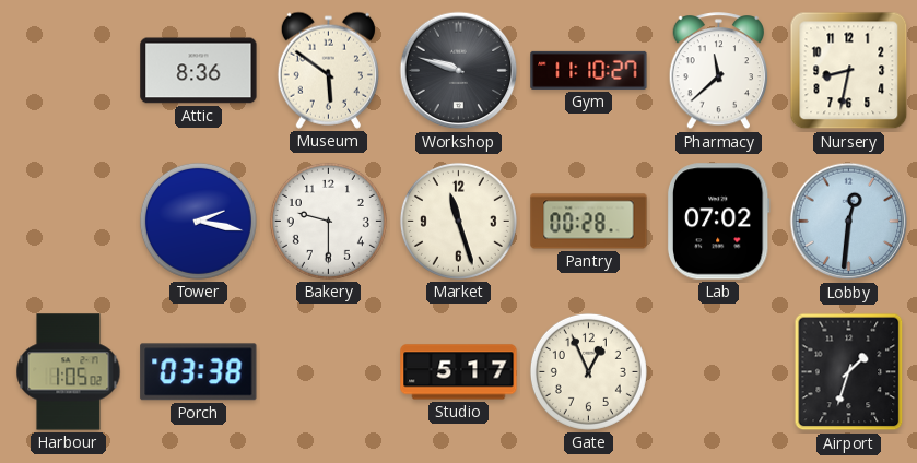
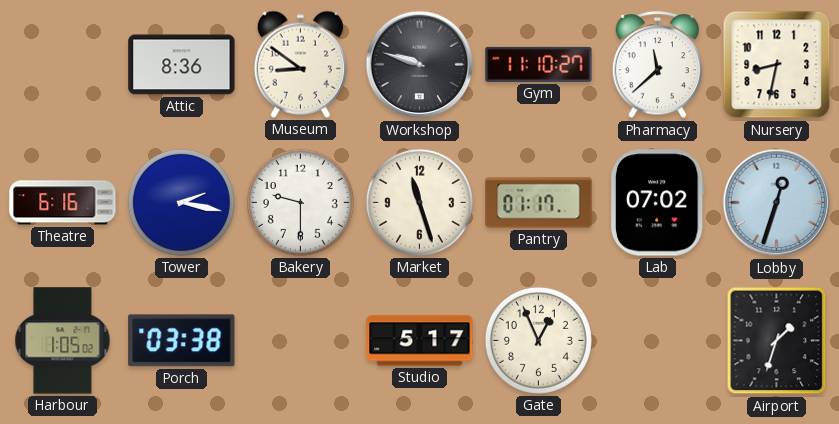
Museum: 5:51 -> 8:51
Theatre: none -> 6:16
Pantry: 00:28 -> 01:17
Lobby: 12:31 -> 12:33
